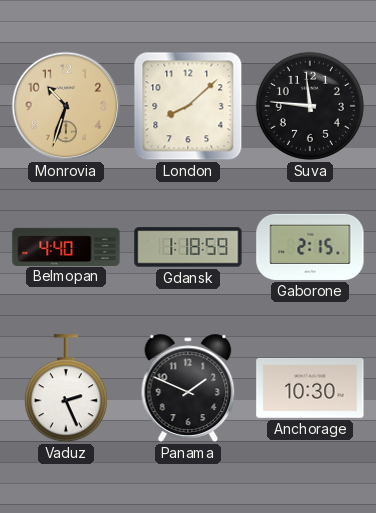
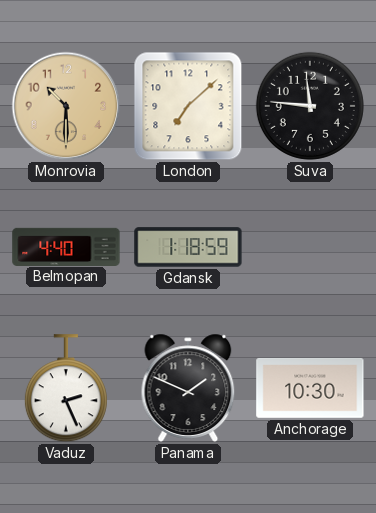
Monrovia: 10:33 -> 10:30
London: 8:08 -> 7:08
Gaborone: 2:15 -> none
